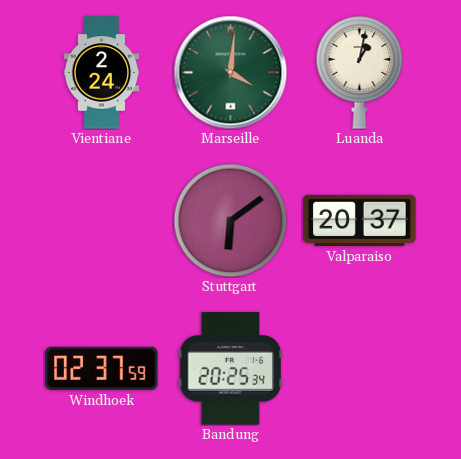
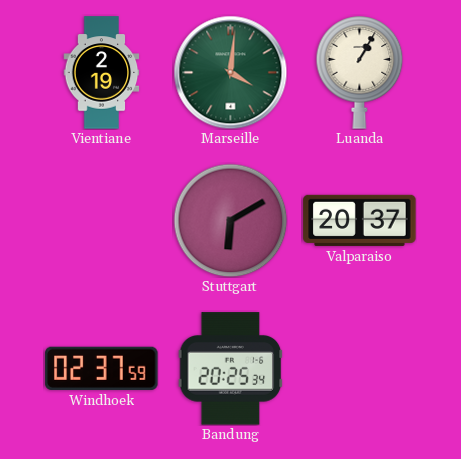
Vientiane: 2:24 -> 2:19
Luanda: 1:02 -> 1:05
Stuttgart: 6:09 -> 6:10
